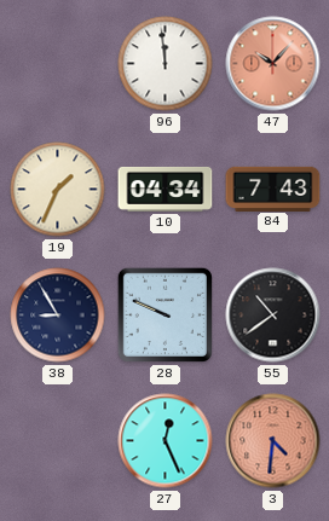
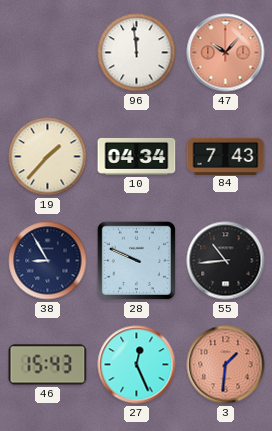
19: 1:34 -> 1:37
55: 10:39 -> 10:44
46: none -> 15:43
3: 4:31 -> 1:31
